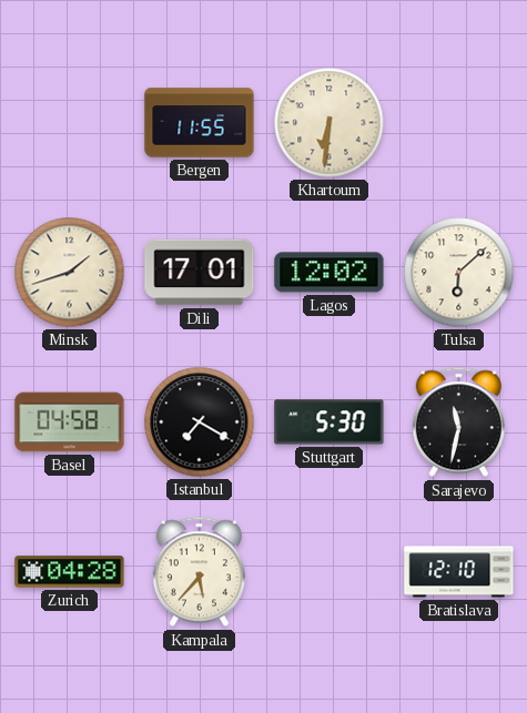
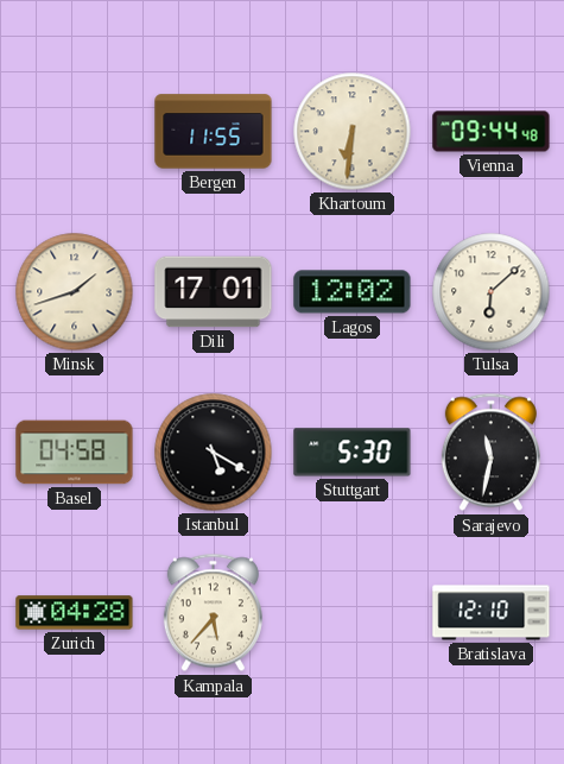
Vienna: none -> 09:44
Istanbul: 7:20 -> 5:20
